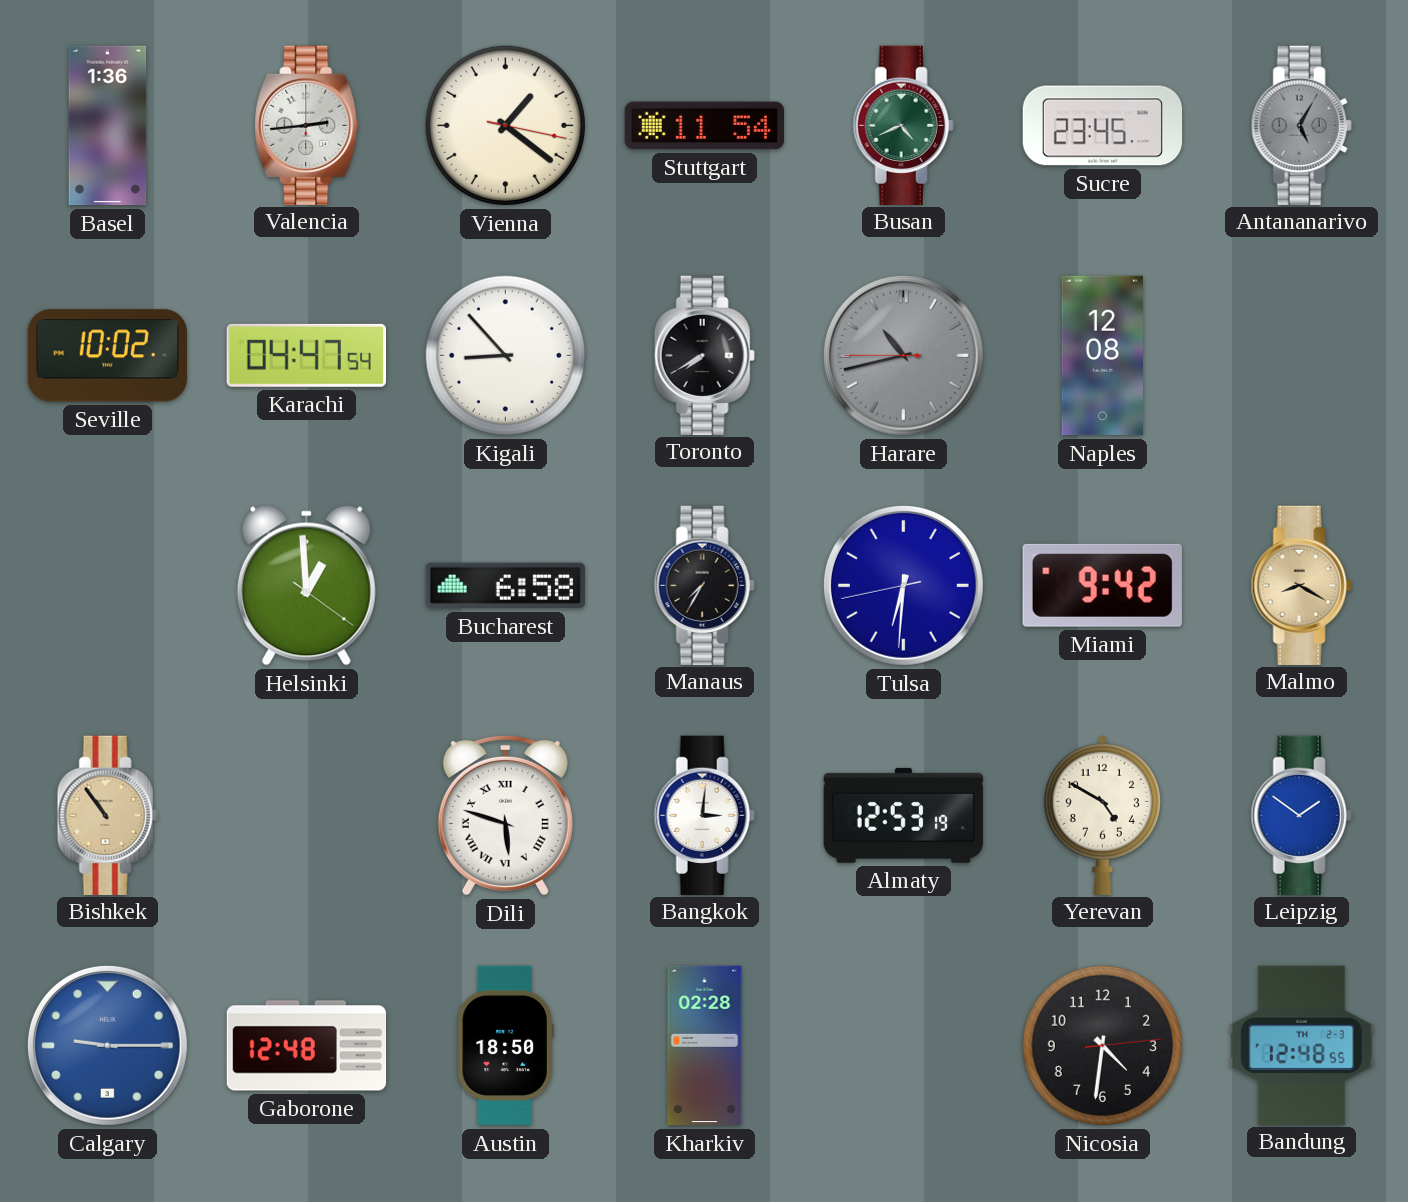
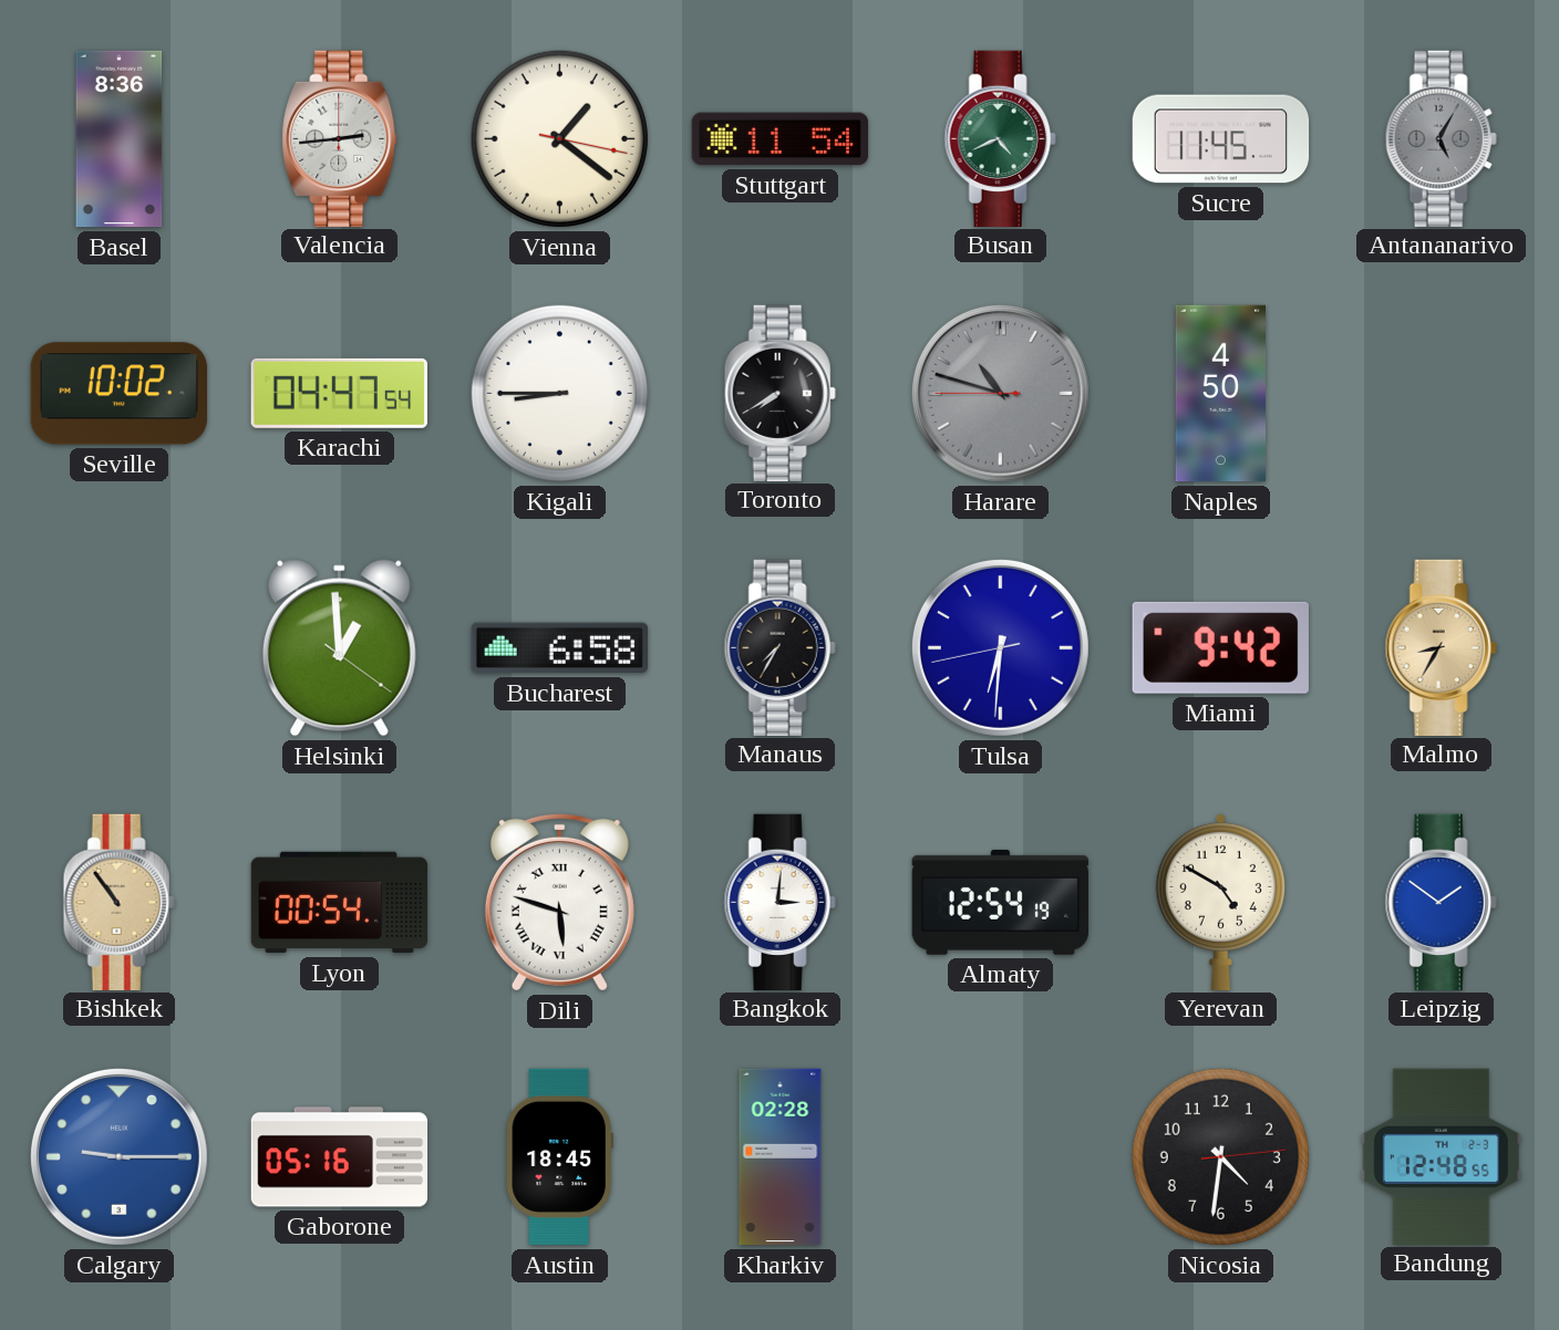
Basel: 1:36 -> 8:36
Sucre: 23:45 -> 11:45
Kigali: 8:53 -> 8:45
Harare: 10:42 -> 10:47
Naples: 12:08 -> 4:50
Malmo: 8:20 -> 8:35
Lyon: none -> 00:54
Almaty: 12:53 -> 12:54
Gaborone: 12:48 -> 05:16
Austin: 18:50 -> 18:45
